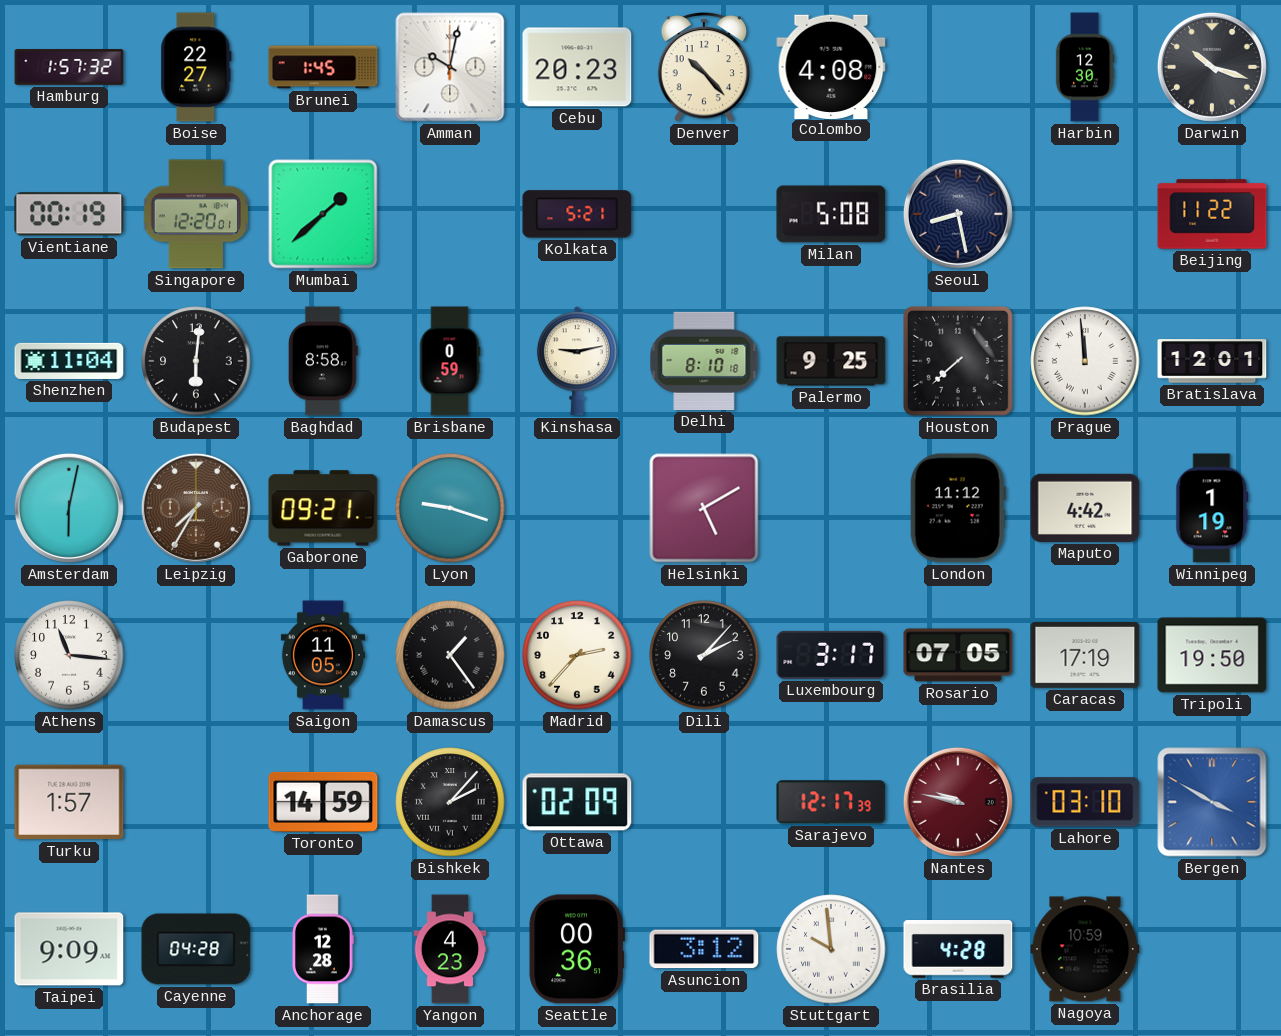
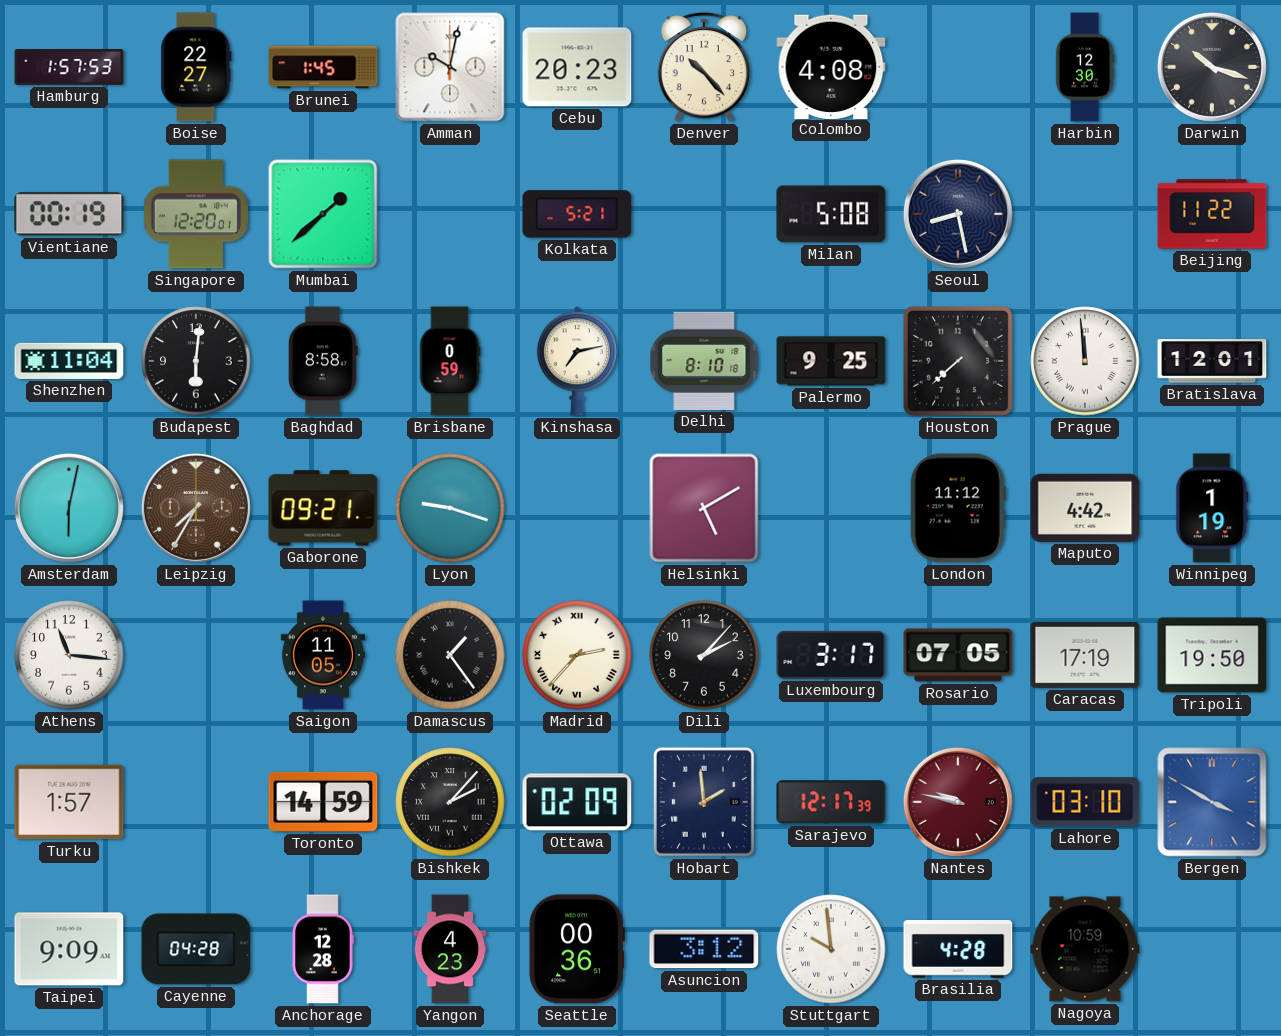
Hamburg: 1:57:32 -> 1:57:53
Kinshasa: 9:13 -> 7:13
Madrid numerals: Arabic -> Roman
Hobart: none -> 1:59
